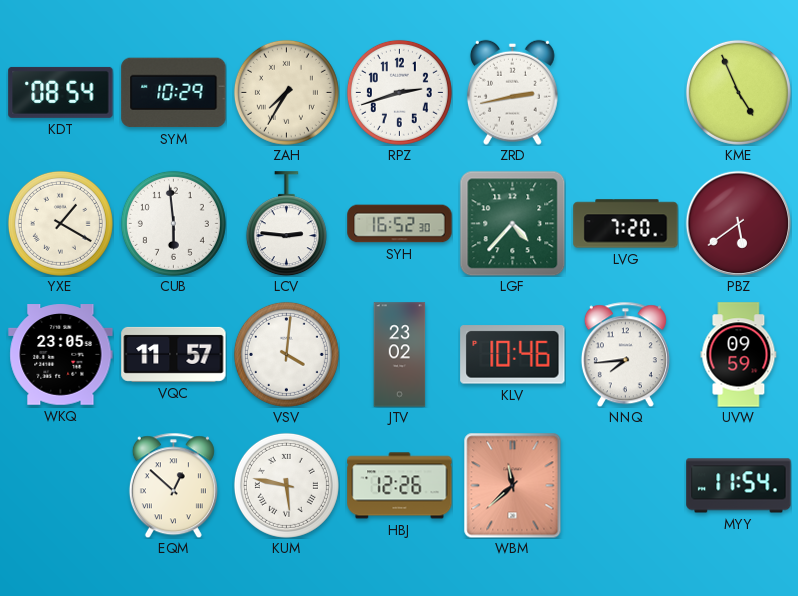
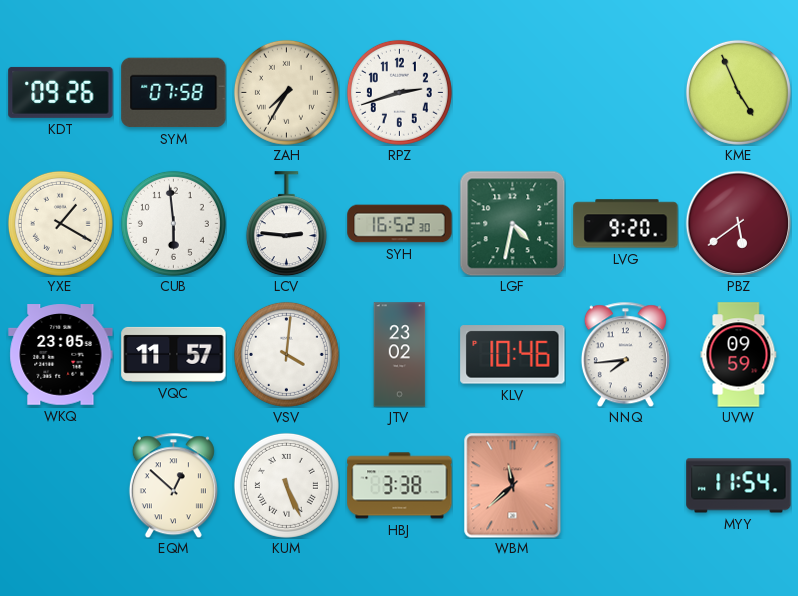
KDT: 08:54 -> 09:26
SYM: 10:29 -> 07:58
ZRD: 2:43 -> none
LGF: 4:37 -> 4:32
LVG: 7:20 -> 9:20
KUM: 5:47 -> 5:26
HBJ: 12:26 -> 3:38
